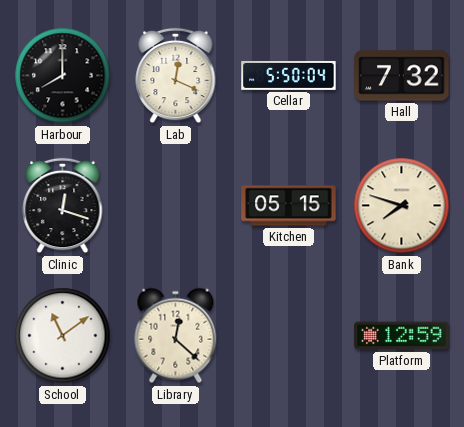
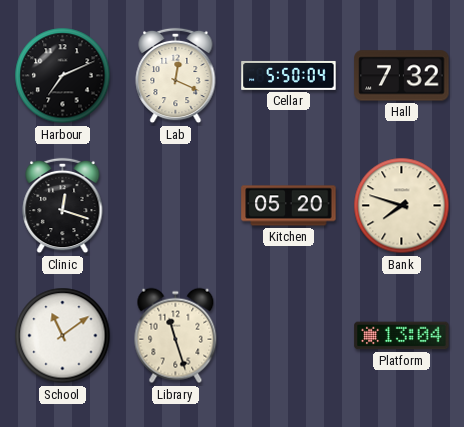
Harbour: 8:00 -> 7:11
Kitchen: 05:15 -> 05:20
Library: 12:22 -> 11:27
Platform: 12:59 -> 13:04
